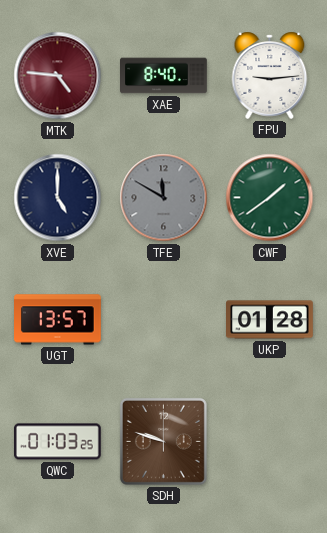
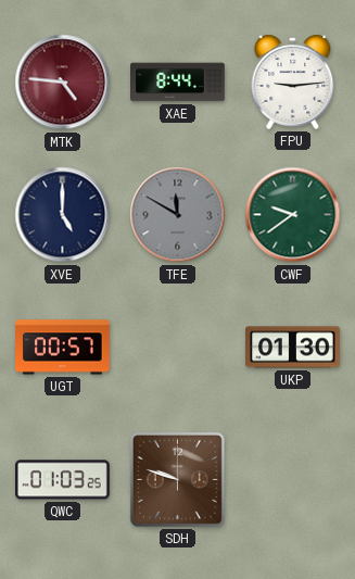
XAE: 8:40 -> 8:44
CWF: 1:39 -> 9:39
UGT: 13:57 -> 00:57
UKP: 01:28 -> 01:30
